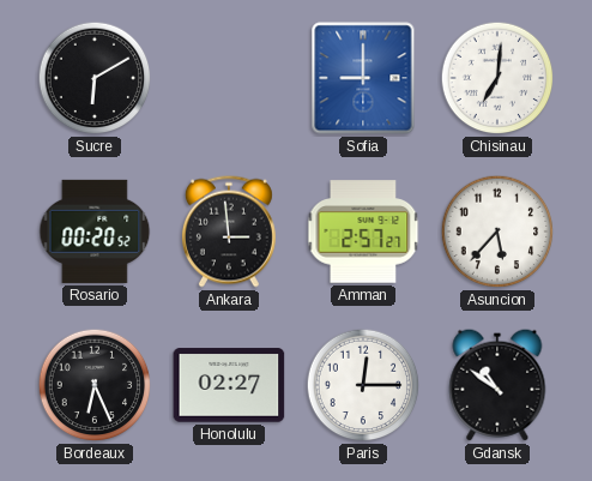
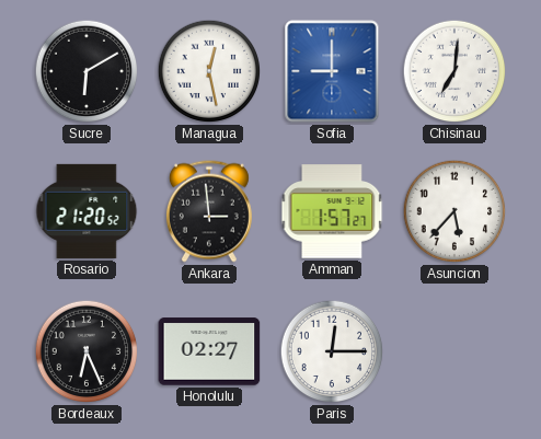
Managua: none -> 12:28
Rosario: 00:20 -> 21:20
Amman: 2:57 -> 1:57
Gdansk: 10:51 -> none
